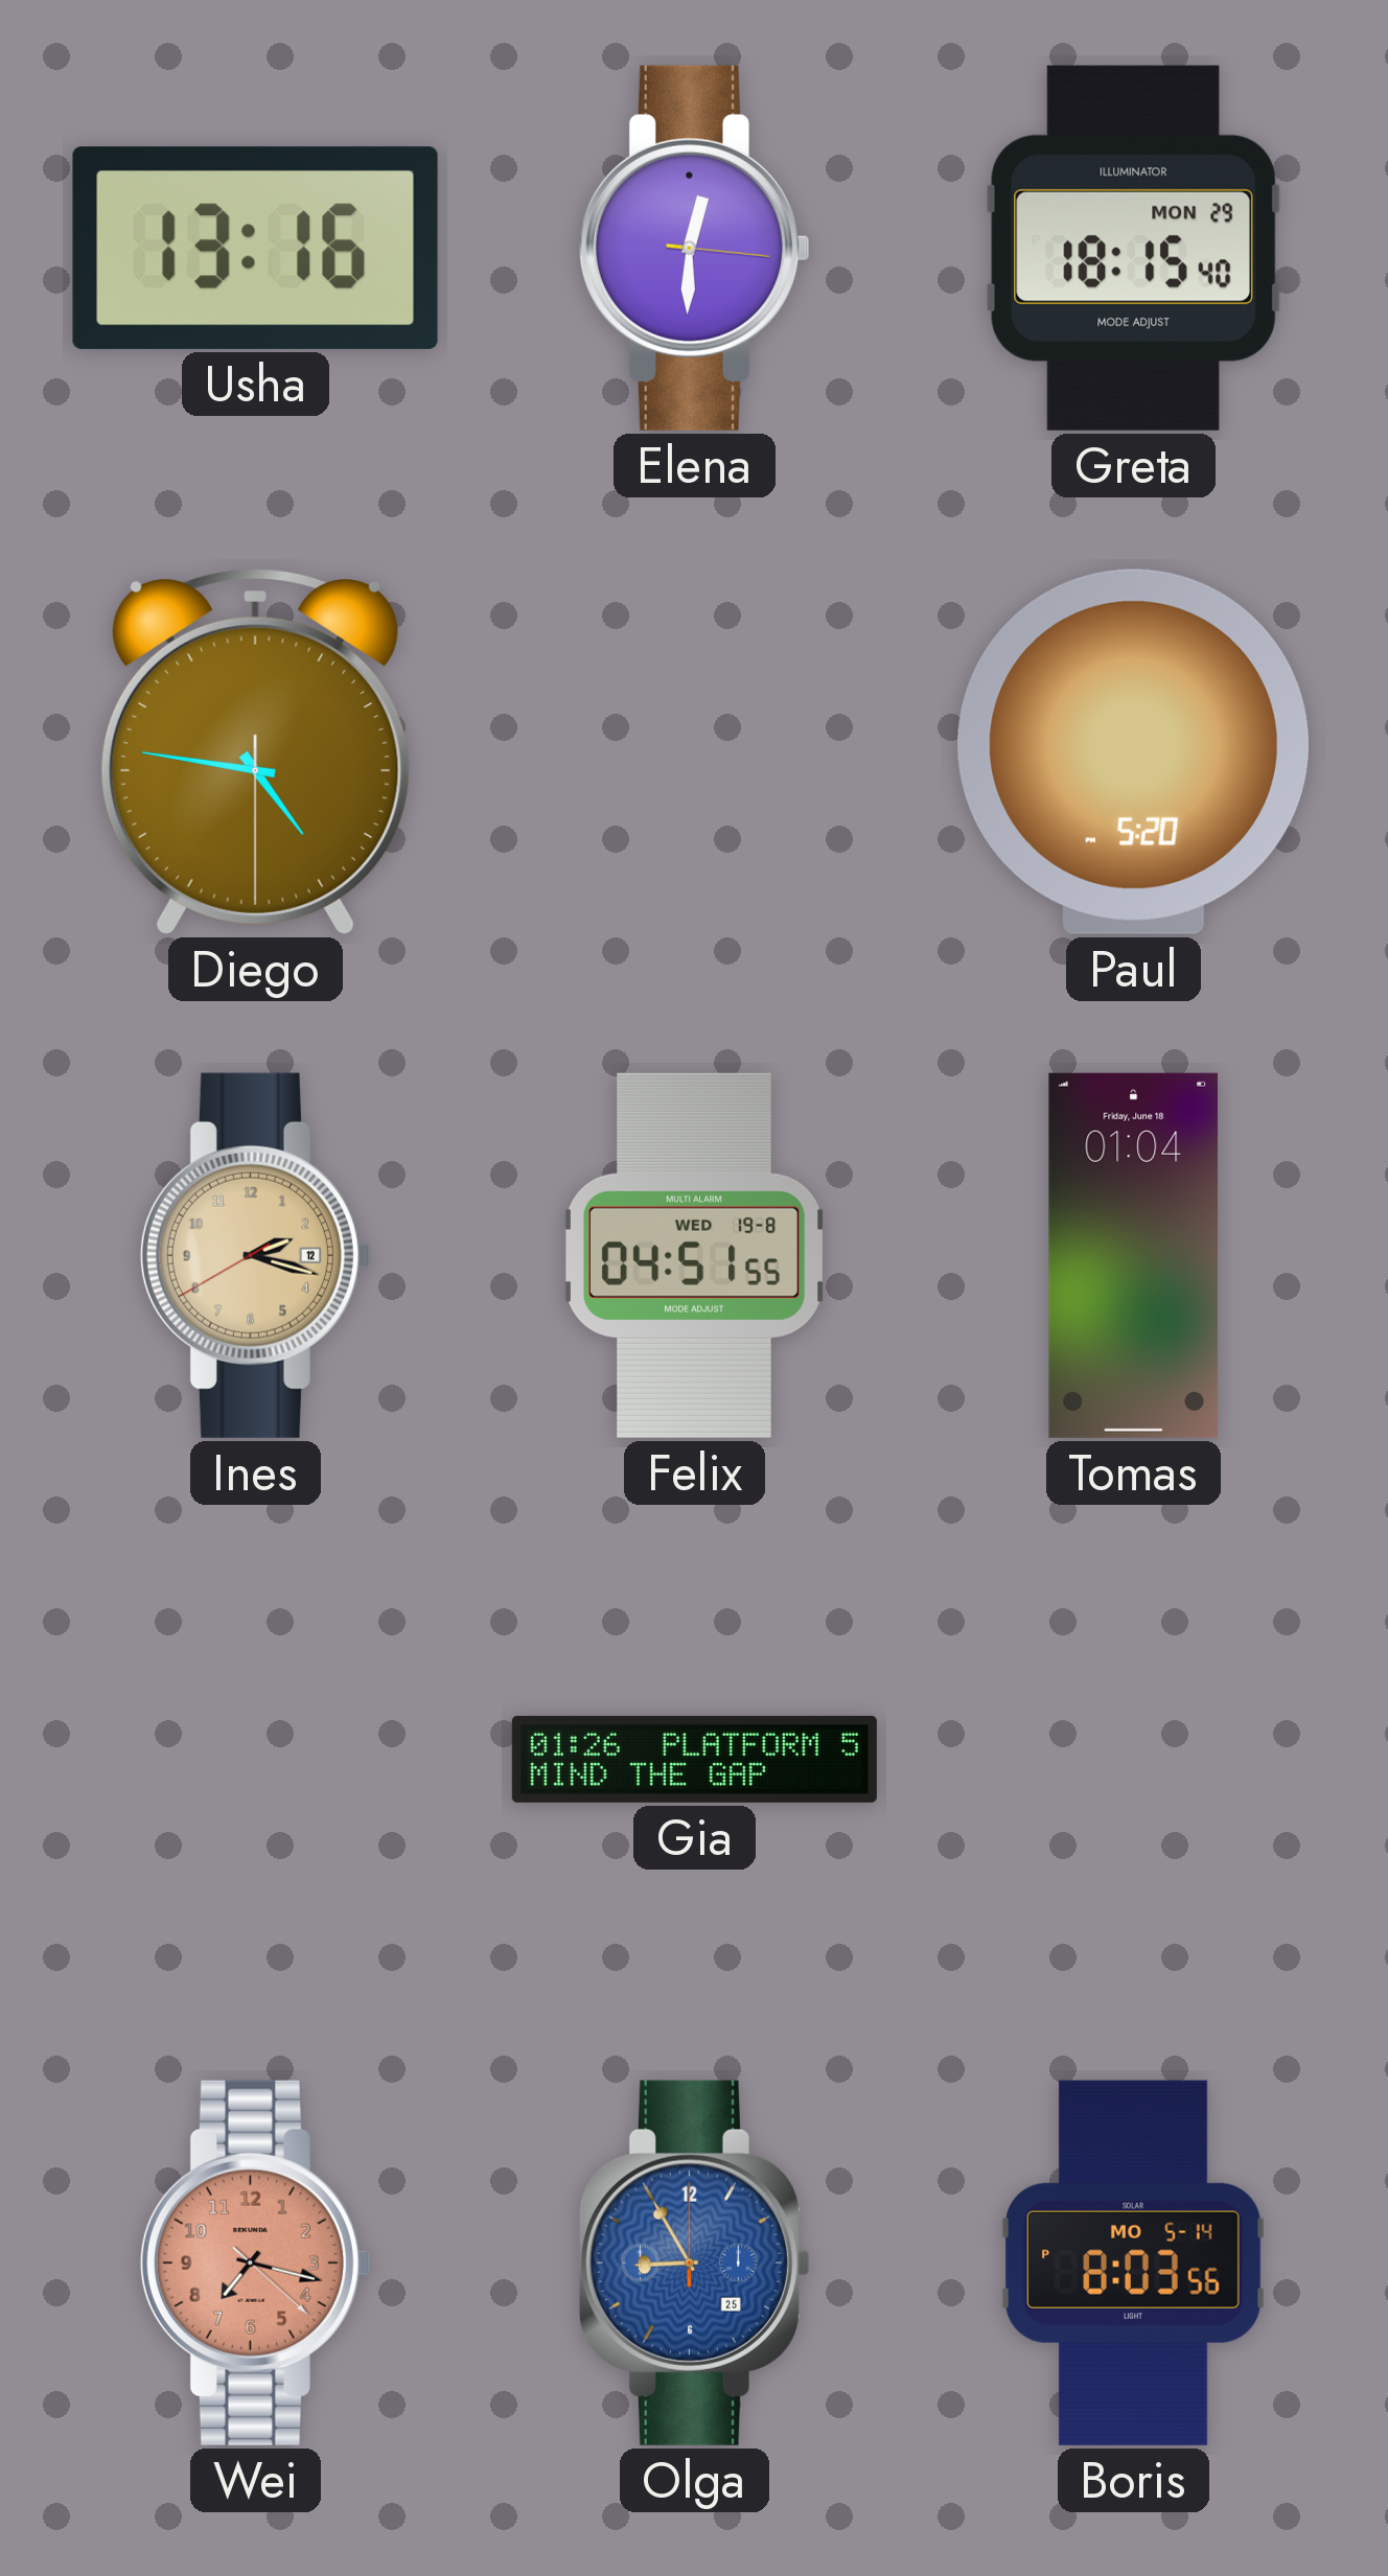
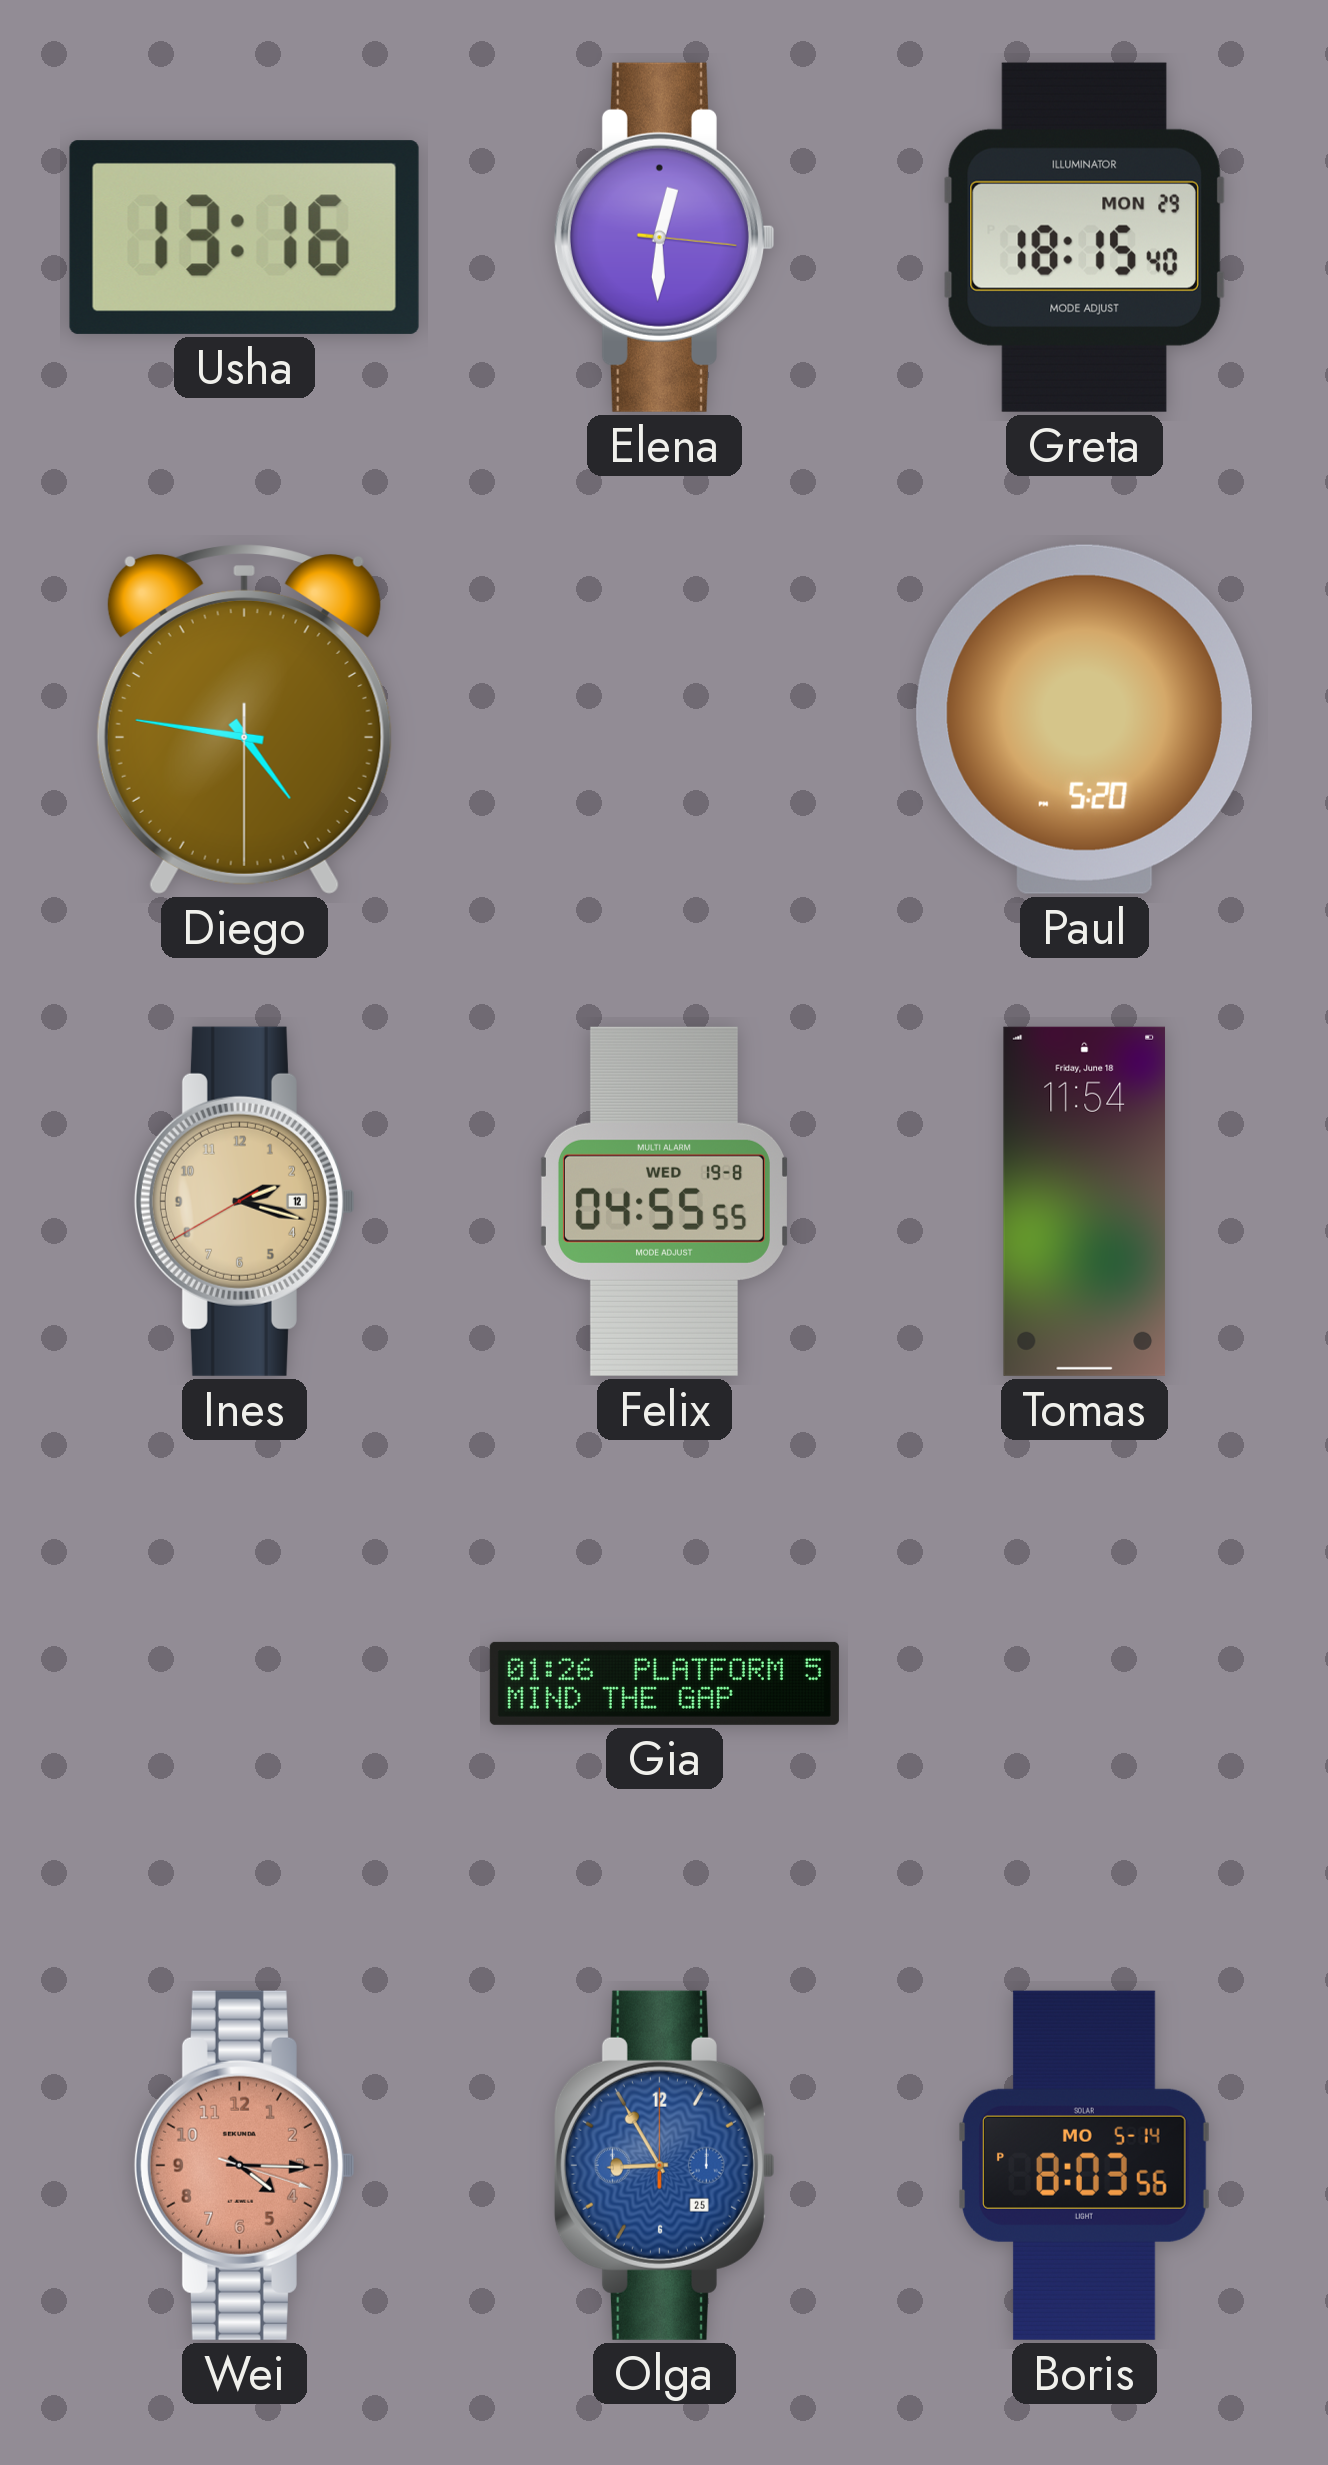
Felix: 04:51 -> 04:55
Tomas: 01:04 -> 11:54
Wei: 7:17 -> 4:15
